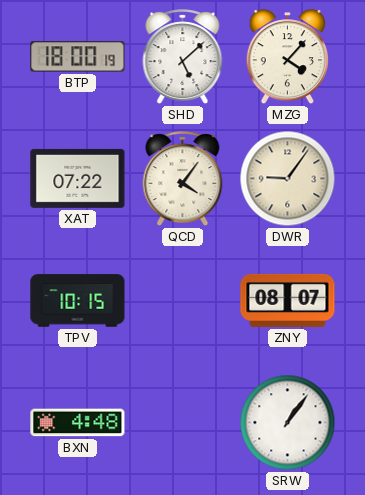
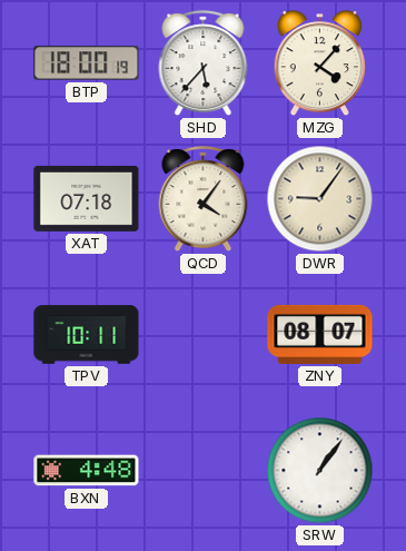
SHD: 5:08 -> 5:37
XAT: 07:22 -> 07:18
TPV: 10:15 -> 10:11
